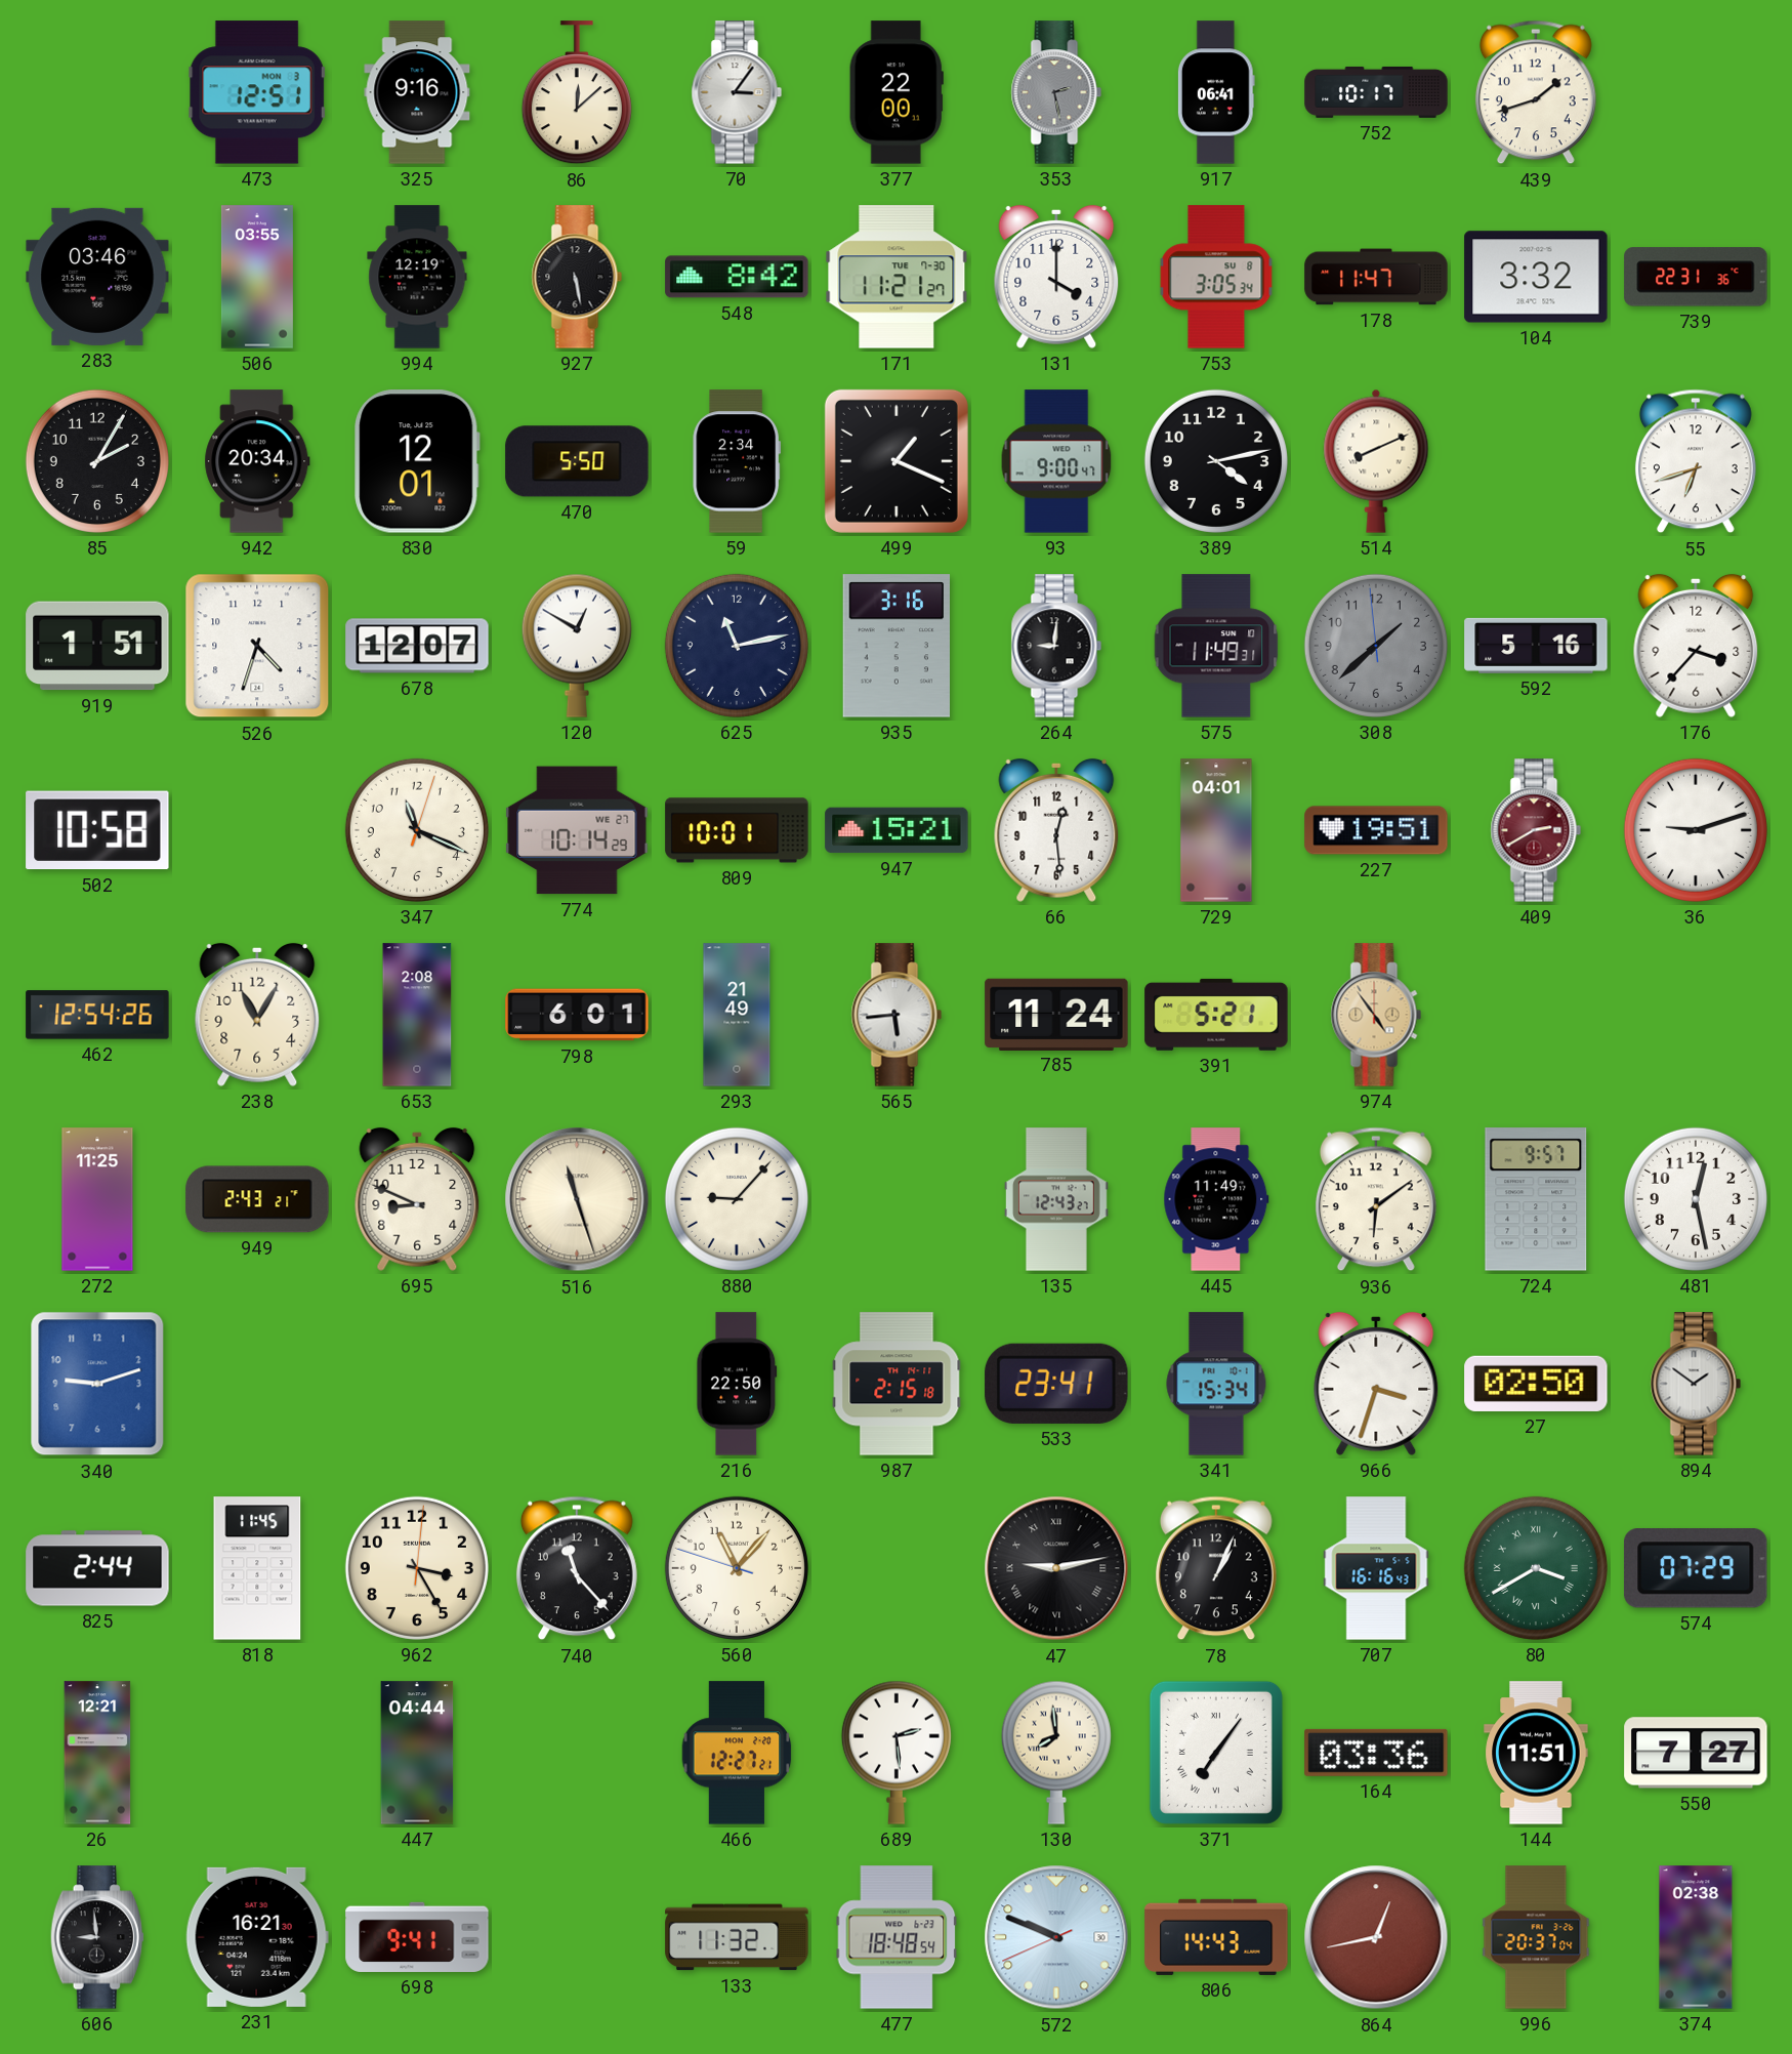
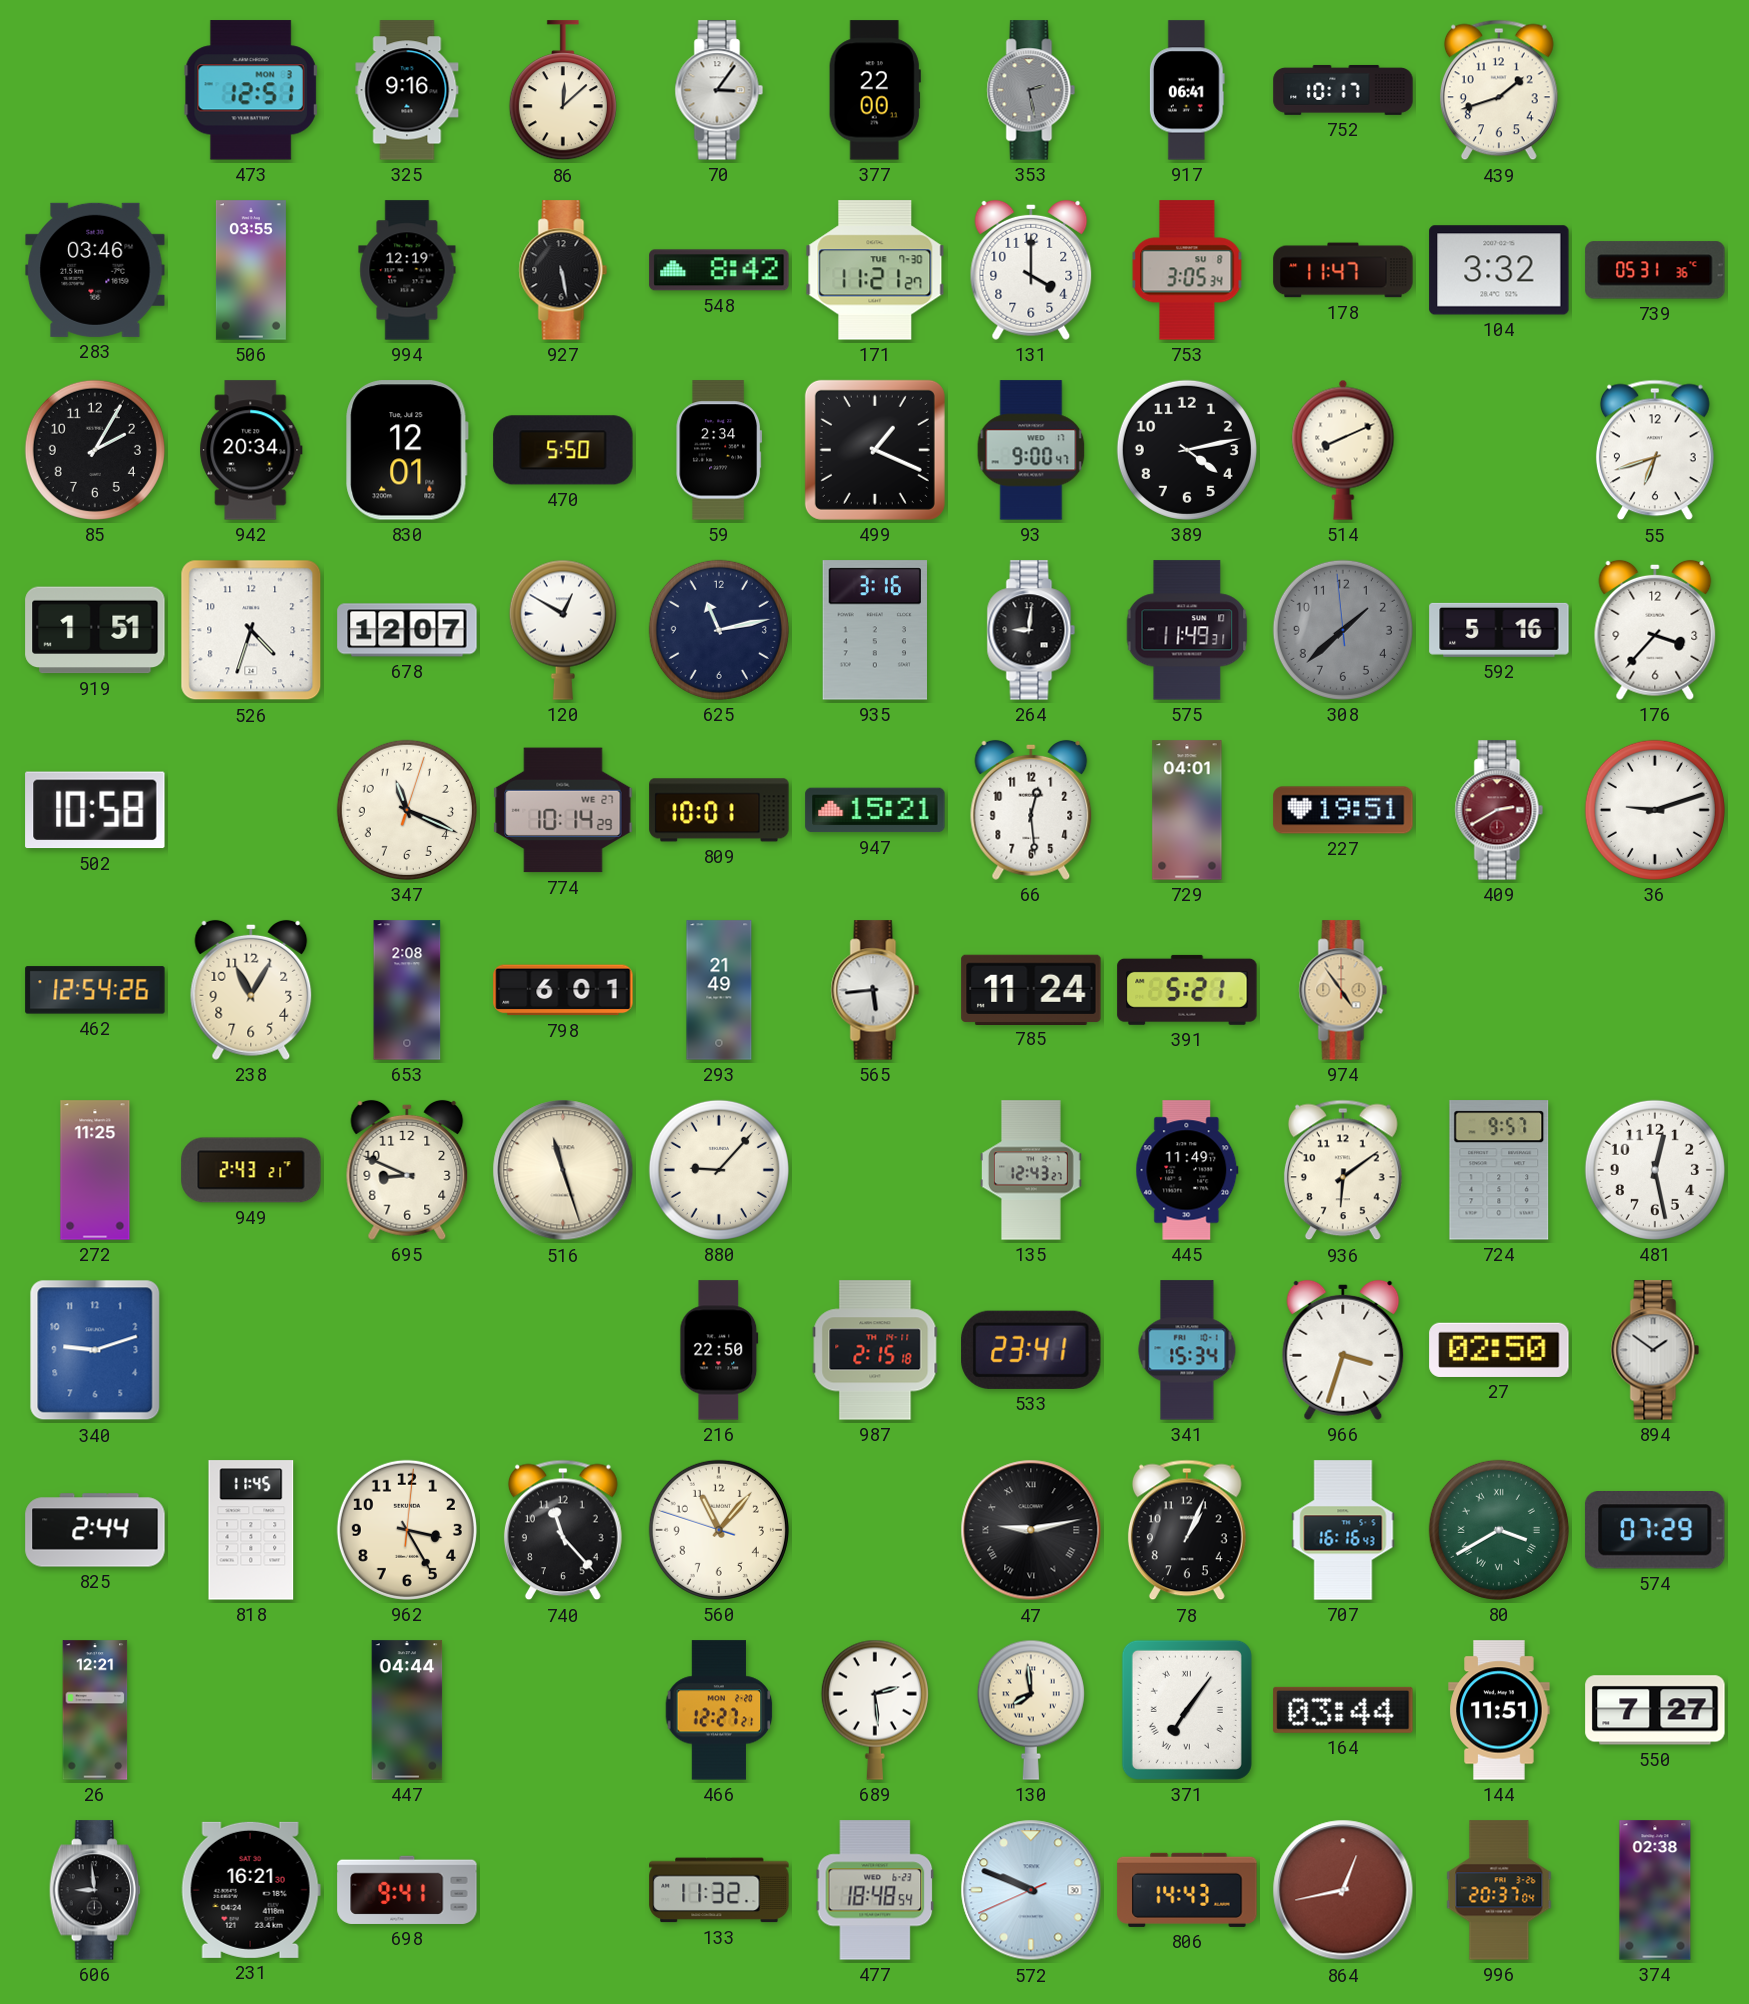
739: 22:31 -> 05:31
164: 03:36 -> 03:44
